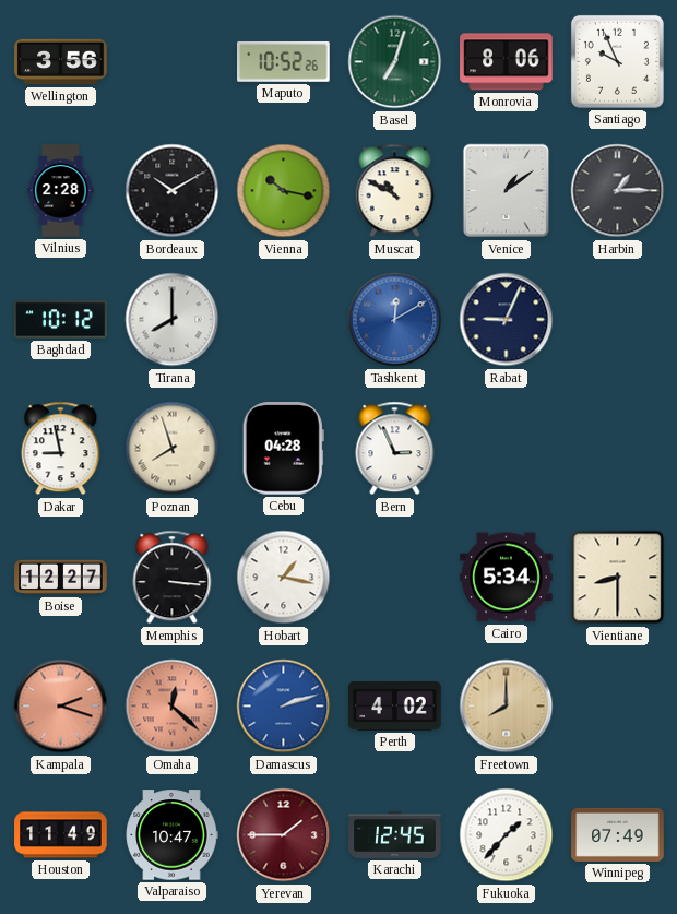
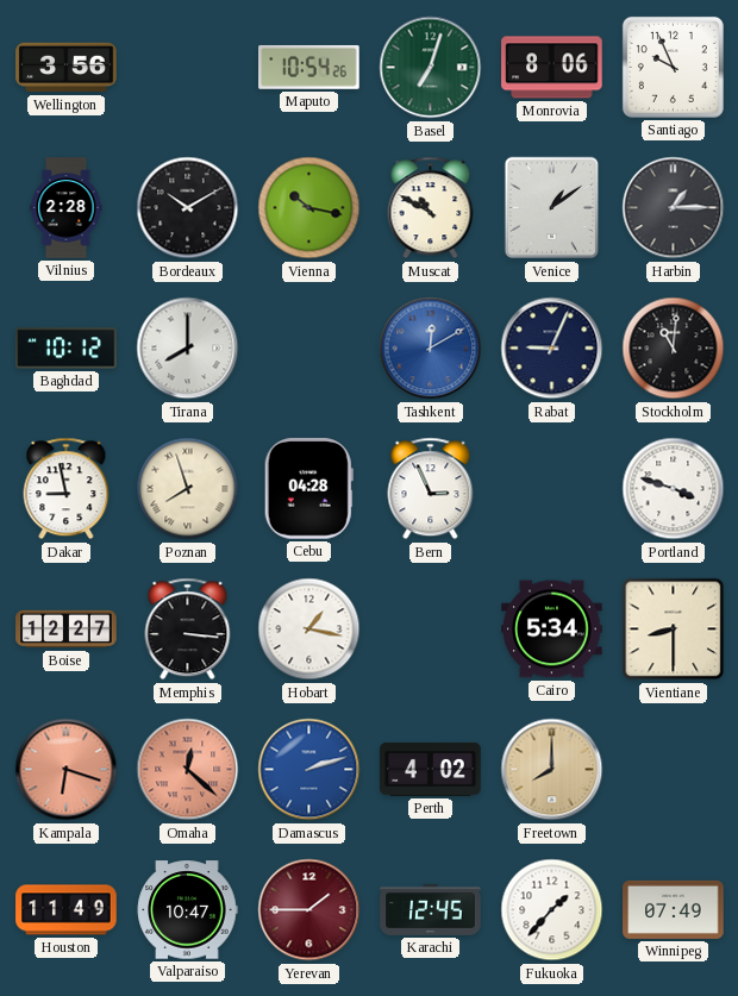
Maputo: 10:52 -> 10:54
Stockholm: none -> 11:01
Portland: none -> 3:48
Kampala: 2:18 -> 6:18
